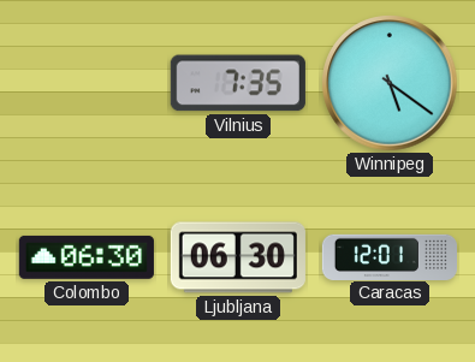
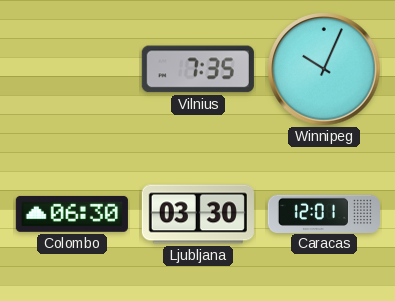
Winnipeg: 5:21 -> 10:04
Ljubljana: 06:30 -> 03:30
